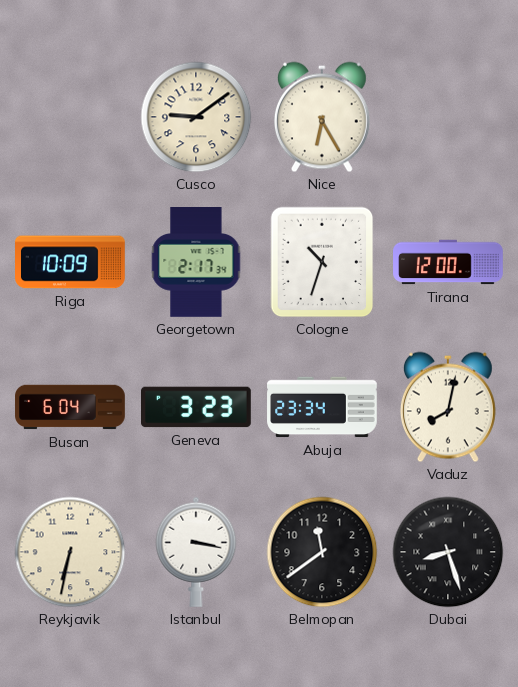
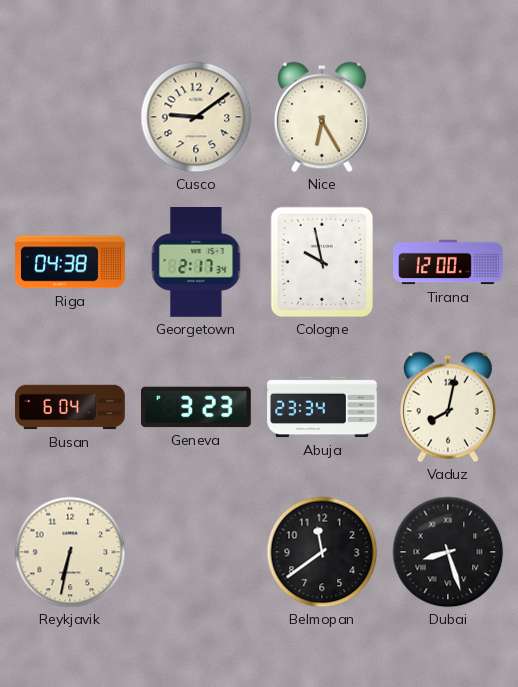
Riga: 10:09 -> 04:38
Cologne: 10:33 -> 9:58
Istanbul: 3:17 -> none
